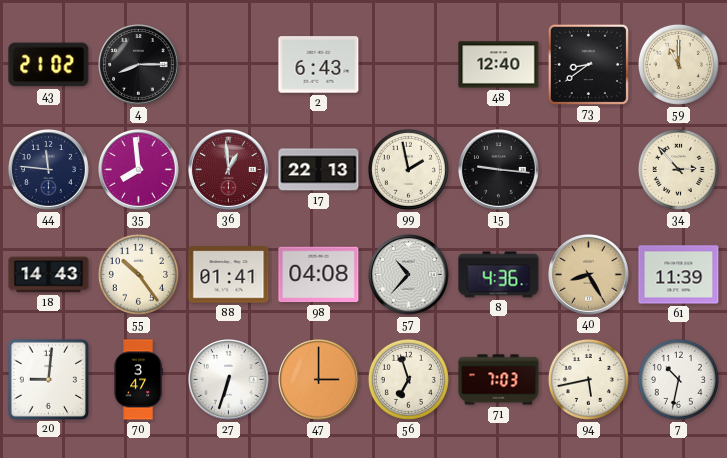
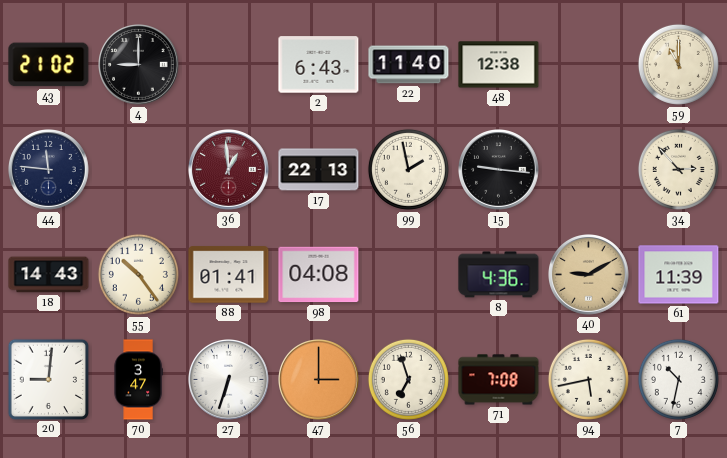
4: 8:15 -> 9:00
22: none -> 11:40
48: 12:40 -> 12:38
73: 8:39 -> none
35: 7:59 -> none
57: 10:37 -> none
40: 8:25 -> 9:10
71: 7:03 -> 7:08
